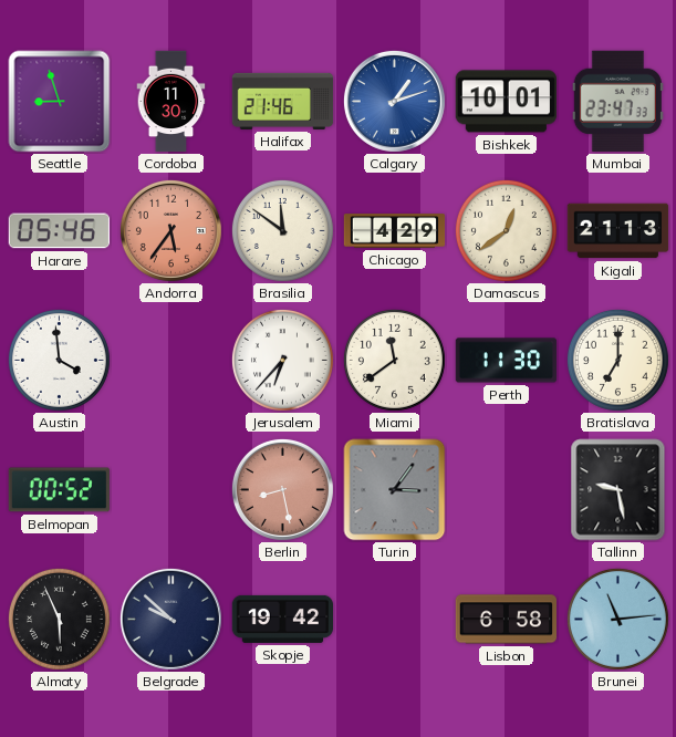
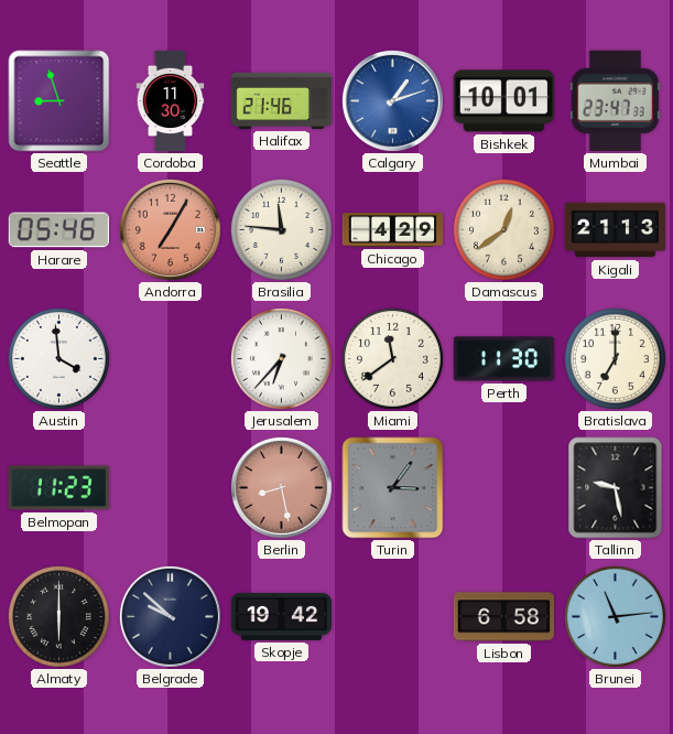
Andorra: 5:36 -> 7:05
Brasilia: 11:51 -> 11:46
Belmopan: 00:52 -> 11:23
Almaty: 5:56 -> 6:00
